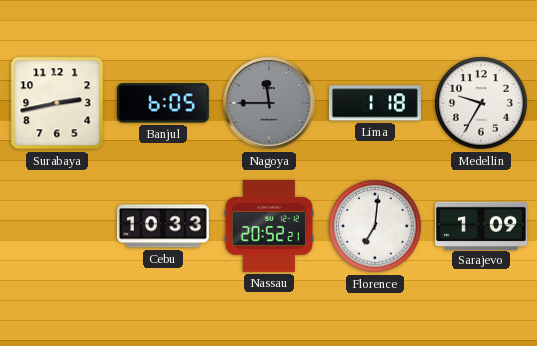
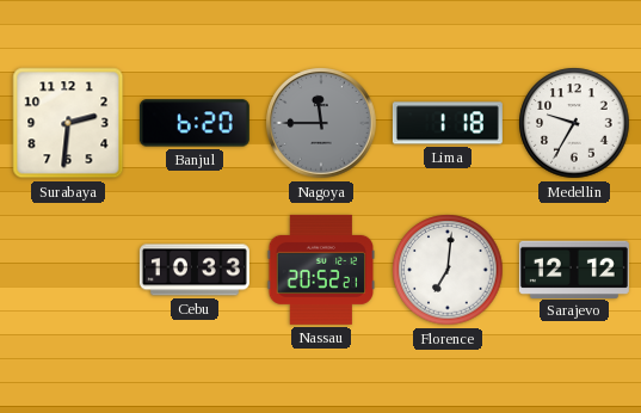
Surabaya: 2:43 -> 2:31
Banjul: 6:05 -> 6:20
Sarajevo: 1:09 -> 12:12
